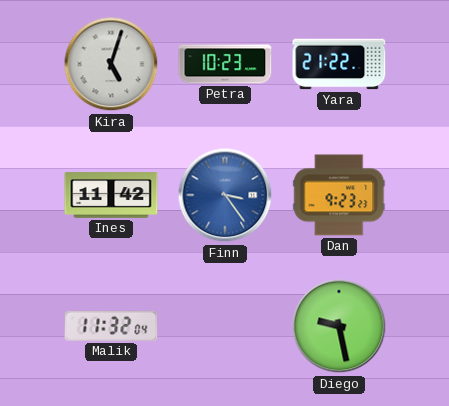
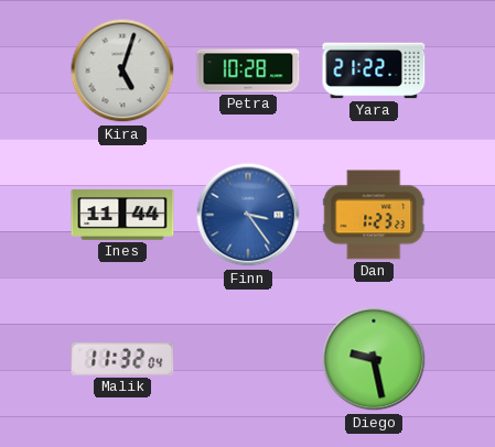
Petra: 10:23 -> 10:28
Ines: 11:42 -> 11:44
Dan: 9:23 -> 1:23
